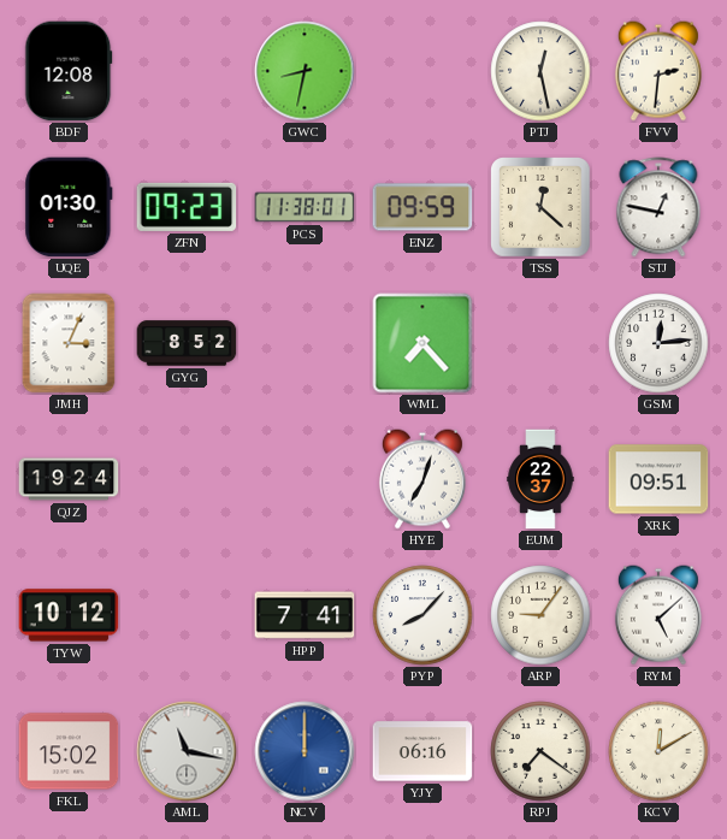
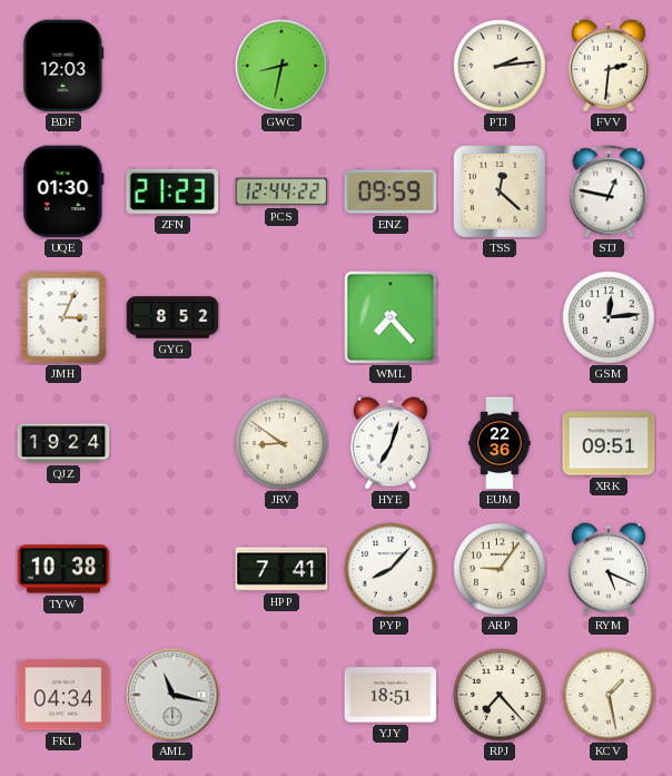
BDF: 12:08 -> 12:03
PTJ: 12:28 -> 2:14
ZFN: 09:23 -> 21:23
PCS: 11:38 -> 12:44
JRV: none -> 8:51
EUM: 22:37 -> 22:36
TYW: 10:12 -> 10:38
RYM: 5:08 -> 5:19
FKL: 15:02 -> 04:34
NCV: 12:00 -> none
YJY: 06:16 -> 18:51
RPJ: 7:21 -> 7:23
KCV: 12:10 -> 1:28
